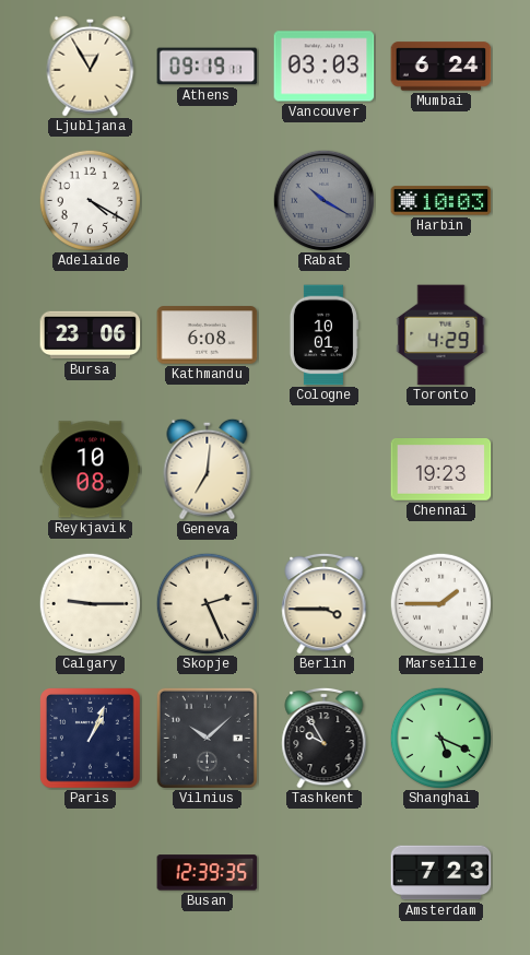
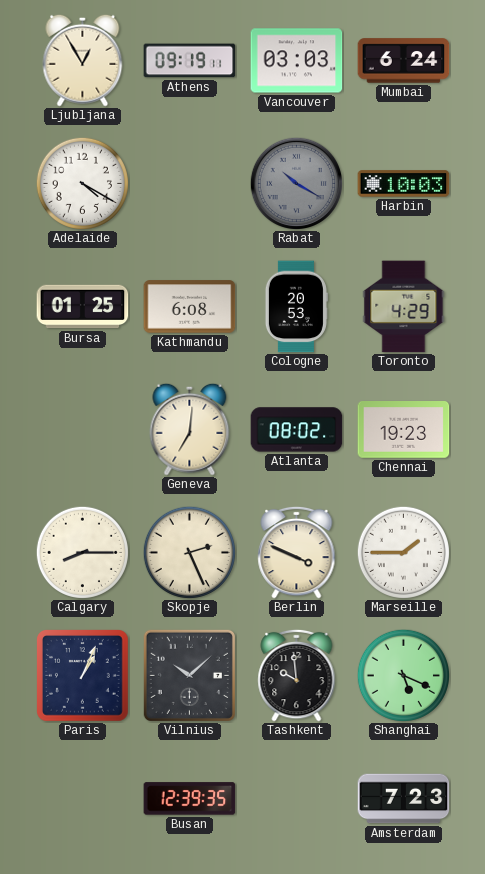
Bursa: 23:06 -> 01:25
Cologne: 10:01 -> 20:53
Reykjavik: 10:08 -> none
Atlanta: none -> 08:02
Calgary: 9:15 -> 8:15
Berlin: 3:45 -> 3:49
Tashkent: 9:55 -> 9:59
